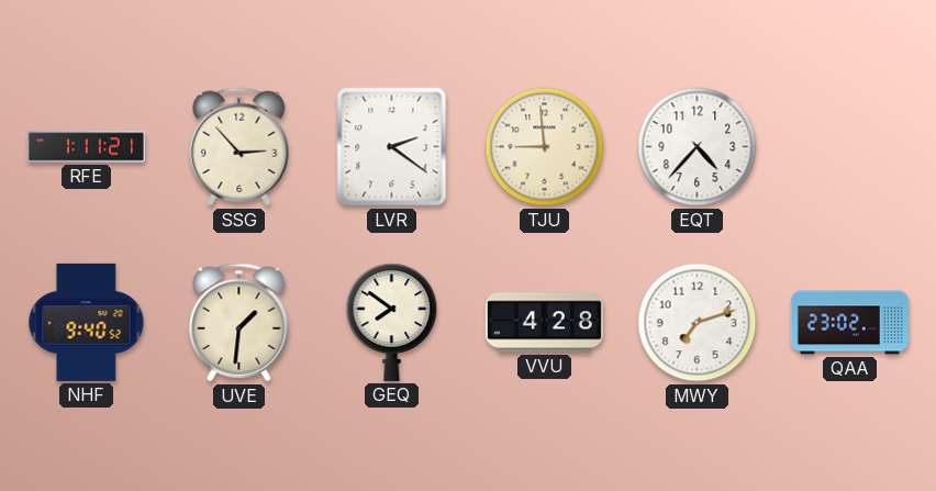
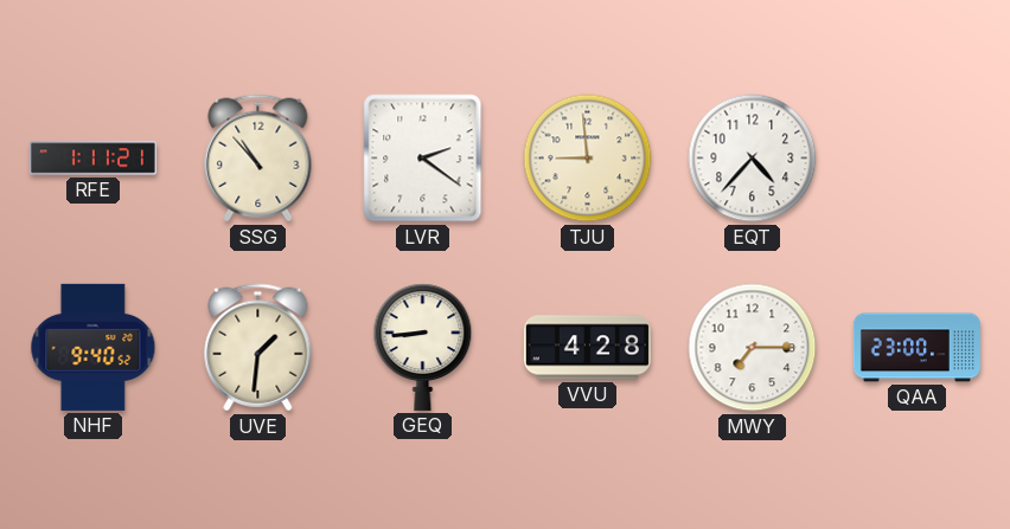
SSG: 2:53 -> 10:53
GEQ: 7:51 -> 8:44
MWY: 7:12 -> 7:15
QAA: 23:02 -> 23:00
